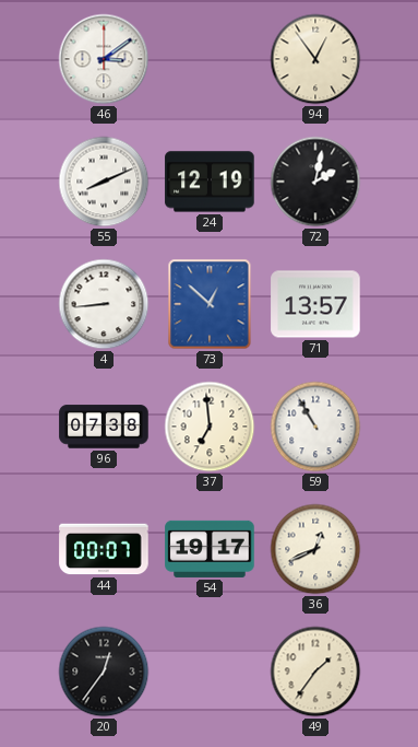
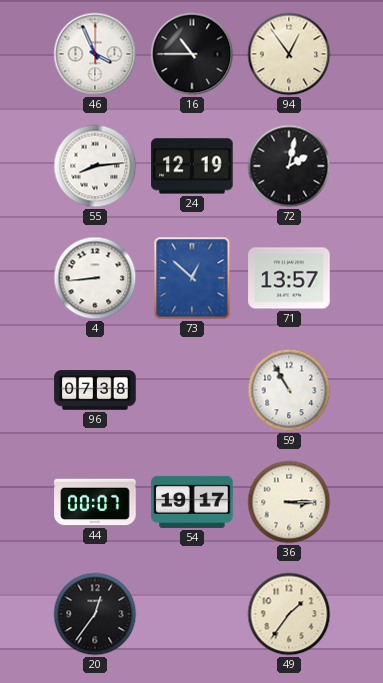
46: 3:09 -> 3:56
16: none -> 10:45
55: 8:11 -> 8:14
37: 6:59 -> none
36: 12:41 -> 3:15
